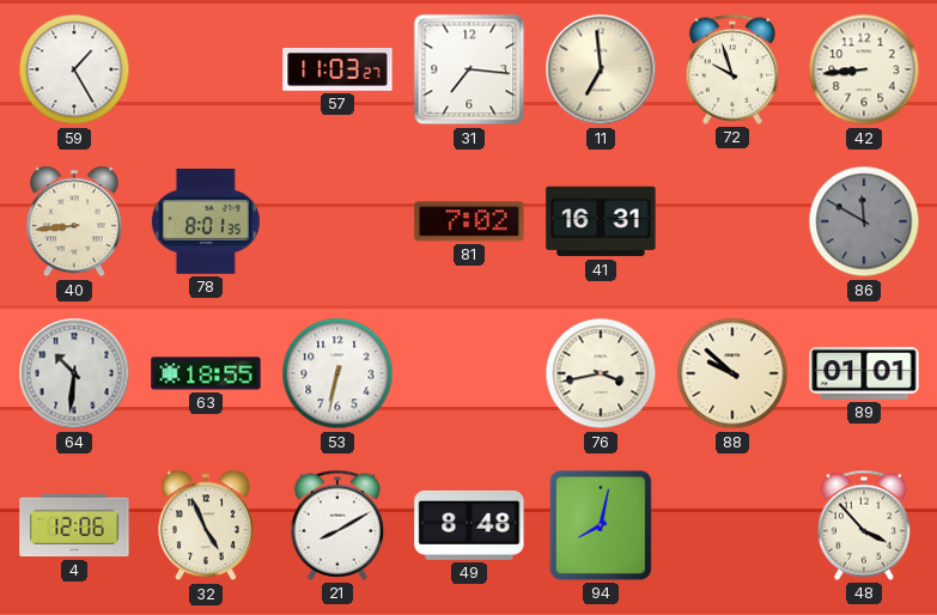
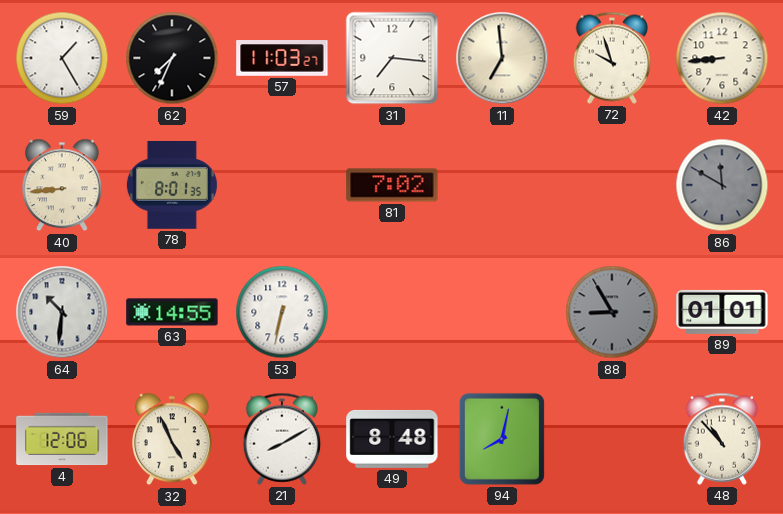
62: none -> 7:34
41: 16:31 -> none
63: 18:55 -> 14:55
76: 3:43 -> none
88: 9:52 -> 8:55
88 dial: cream -> grey
48: 3:53 -> 10:53
